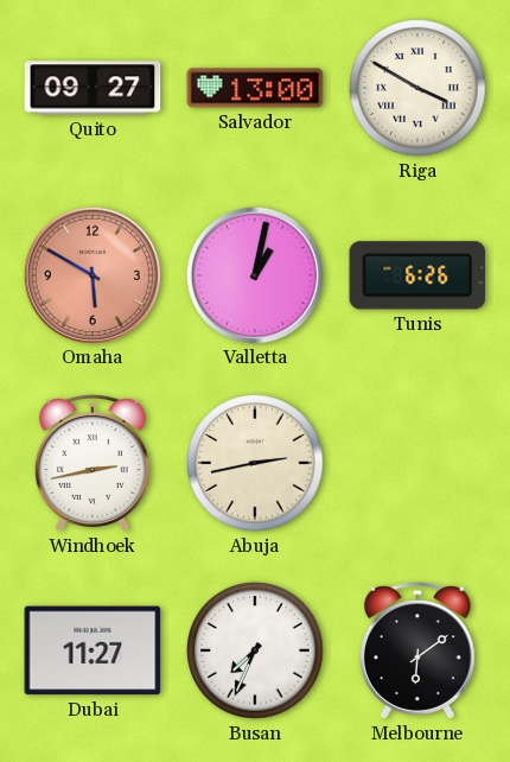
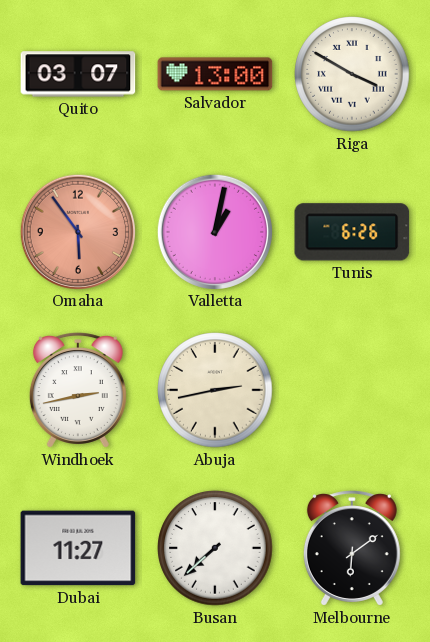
Quito: 09:27 -> 03:07
Omaha: 5:50 -> 5:54
Busan: 7:34 -> 7:38
